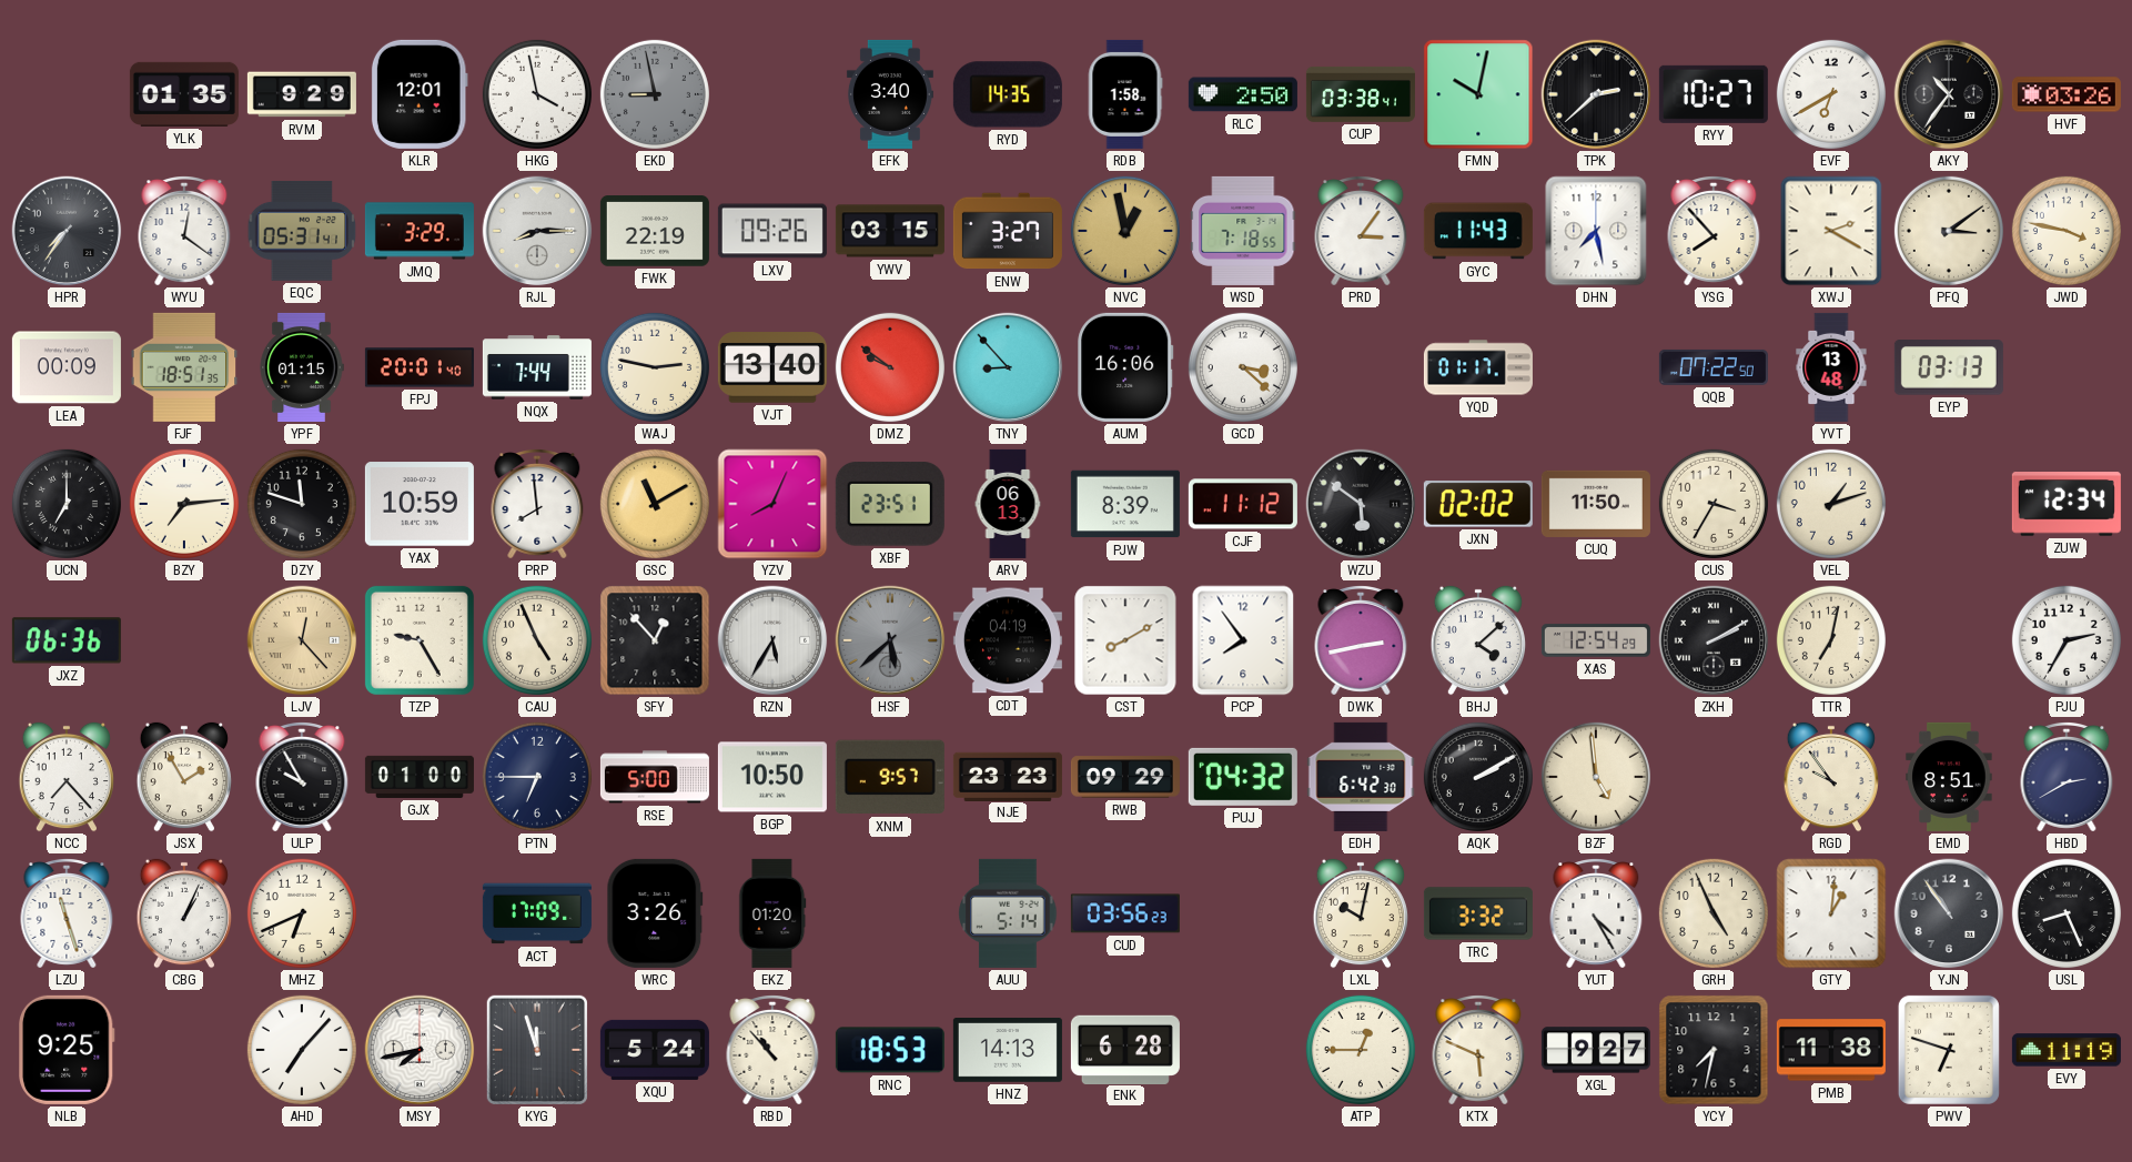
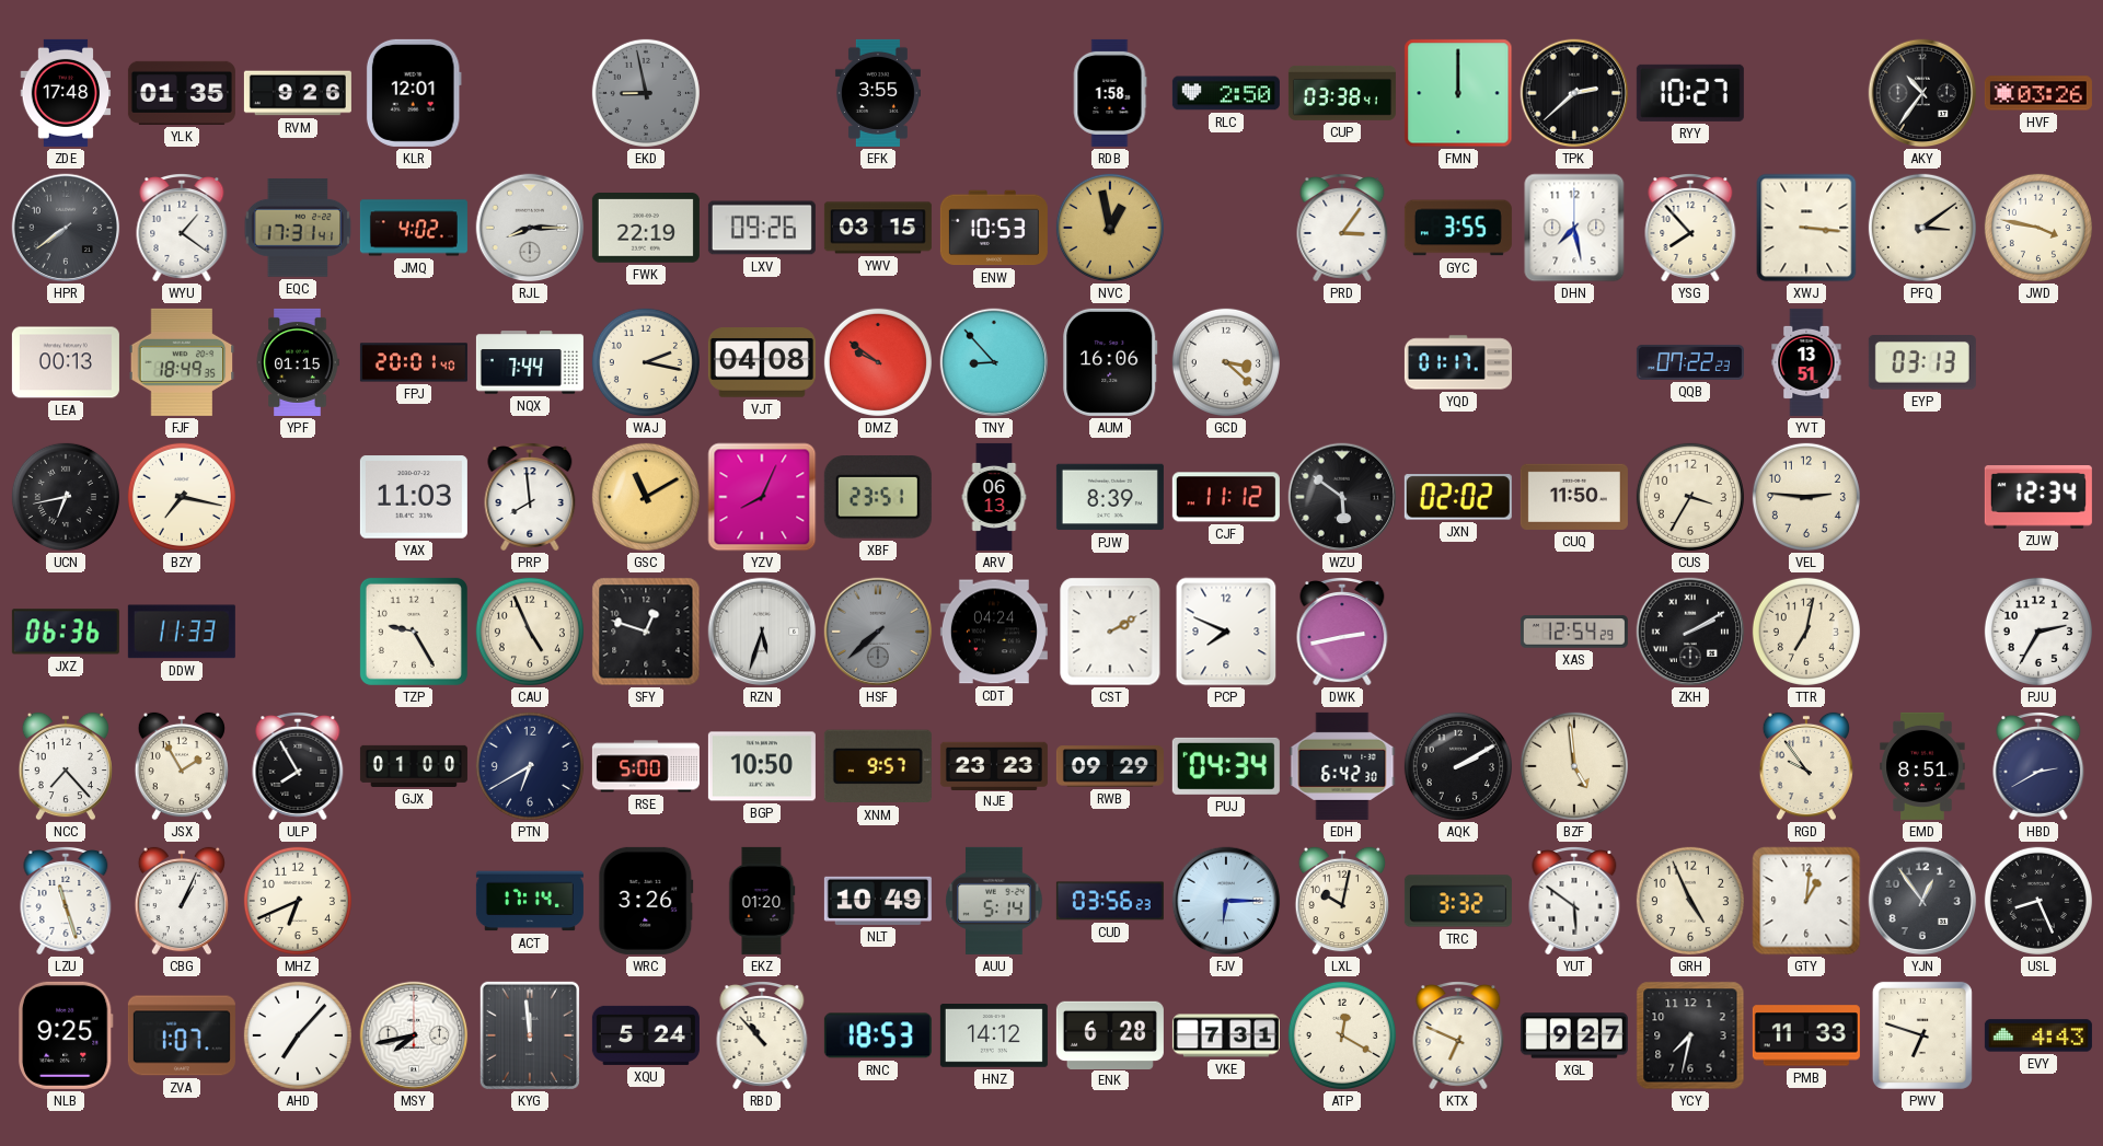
ZDE: none -> 17:48
RVM: 9:29 -> 9:26
HKG: 3:58 -> none
EFK: 3:40 -> 3:55
RYD: 14:35 -> none
FMN: 10:02 -> 12:00
EVF: 6:40 -> none
HPR: 7:36 -> 7:39
WYU: 12:21 -> 1:21
EQC: 05:31 -> 17:31
JMQ: 3:29 -> 4:02
ENW: 3:27 -> 10:53
WSD: 7:18 -> none
GYC: 11:43 -> 3:55
XWJ: 2:20 -> 3:16
LEA: 00:09 -> 00:13
FJF: 18:51 -> 18:49
WAJ: 2:47 -> 2:17
VJT: 13:40 -> 04:08
QQB: 07:22:50 -> 07:22:23
YVT: 13:48 -> 13:51
UCN: 7:00 -> 6:43
BZY: 7:14 -> 7:17
DZY: 11:48 -> none
YAX: 10:59 -> 11:03
VEL: 1:12 -> 2:46
DDW: none -> 11:33
LJV: 12:23 -> none
SFY: 12:53 -> 12:48
RZN: 5:35 -> 5:33
HSF: 5:38 -> 7:38
CDT: 04:19 -> 04:24
CST: 8:10 -> 2:10
PCP: 7:54 -> 7:49
BHJ: 4:08 -> none
ULP: 9:55 -> 7:55
PTN: 6:45 -> 6:40
PUJ: 04:32 -> 04:34
ACT: 17:09 -> 17:14
NLT: none -> 10:49
FJV: none -> 6:15
YUT: 4:25 -> 5:51
YJN: 10:54 -> 12:54
ZVA: none -> 1:07
KYG: 11:57 -> 11:59
HNZ: 14:13 -> 14:12
VKE: none -> 7:31
ATP: 12:45 -> 12:20
KTX: 5:49 -> 6:49
PMB: 11:38 -> 11:33
EVY: 11:19 -> 4:43
